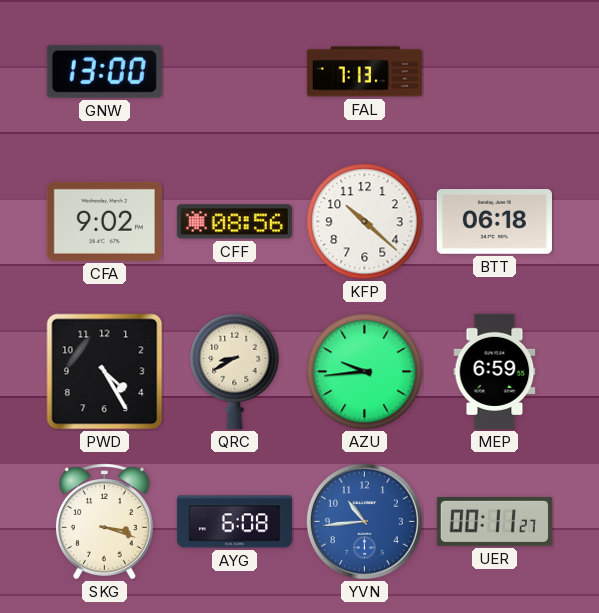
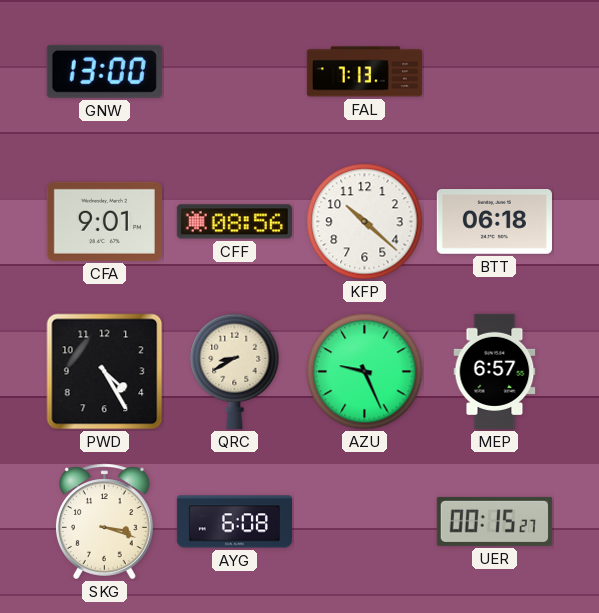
CFA: 9:02 -> 9:01
AZU: 9:44 -> 9:26
MEP: 6:59 -> 6:57
YVN: 10:44 -> none
UER: 00:11 -> 00:15
